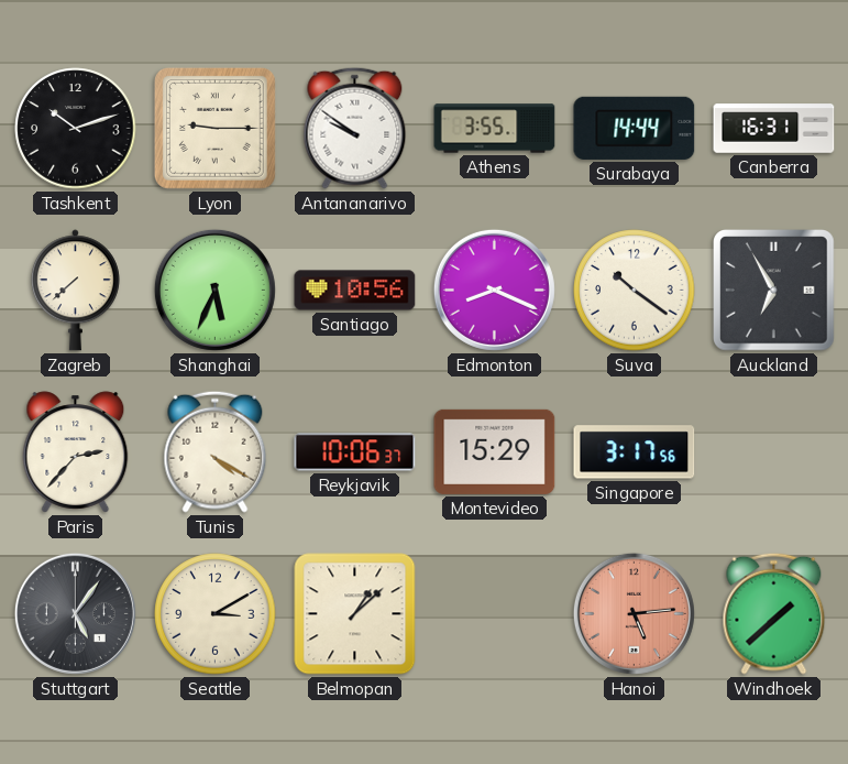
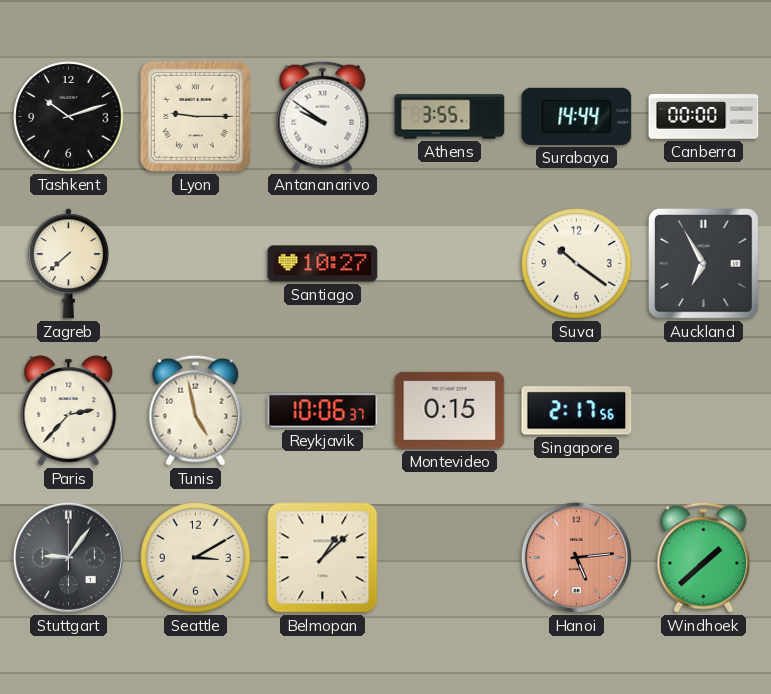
Canberra: 16:31 -> 00:00
Shanghai: 5:34 -> none
Santiago: 10:56 -> 10:27
Edmonton: 8:19 -> none
Tunis: 4:20 -> 4:58
Montevideo: 15:29 -> 0:15
Singapore: 3:17 -> 2:17
Stuttgart: 5:06 -> 9:06
